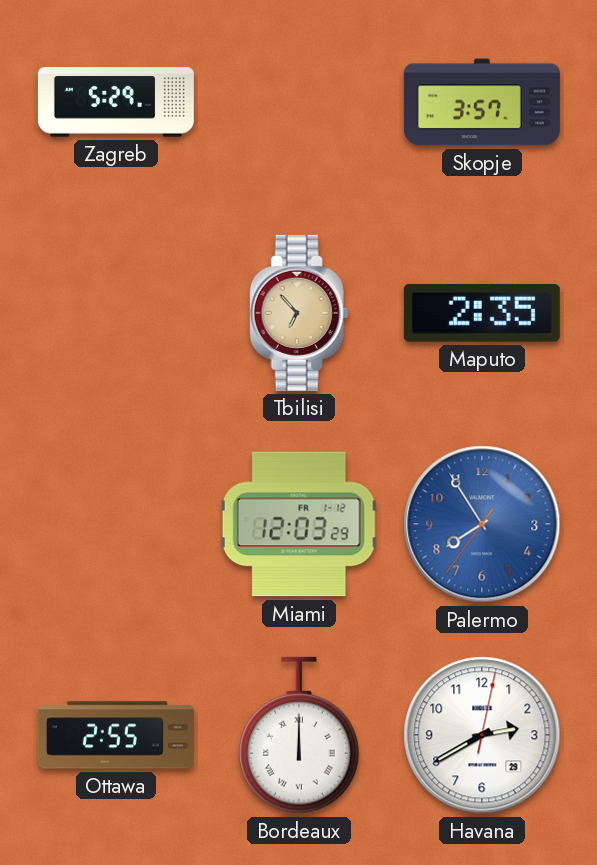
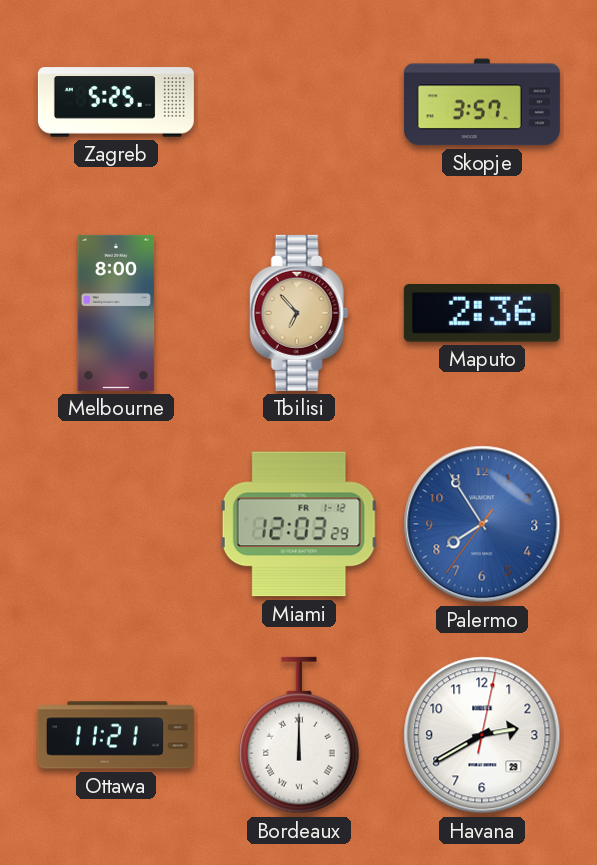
Zagreb: 5:29 -> 5:25
Melbourne: none -> 8:00
Maputo: 2:35 -> 2:36
Ottawa: 2:55 -> 11:21
